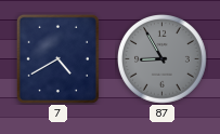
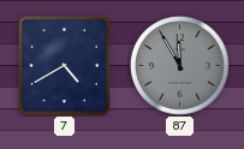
87: 8:55 -> 11:55
